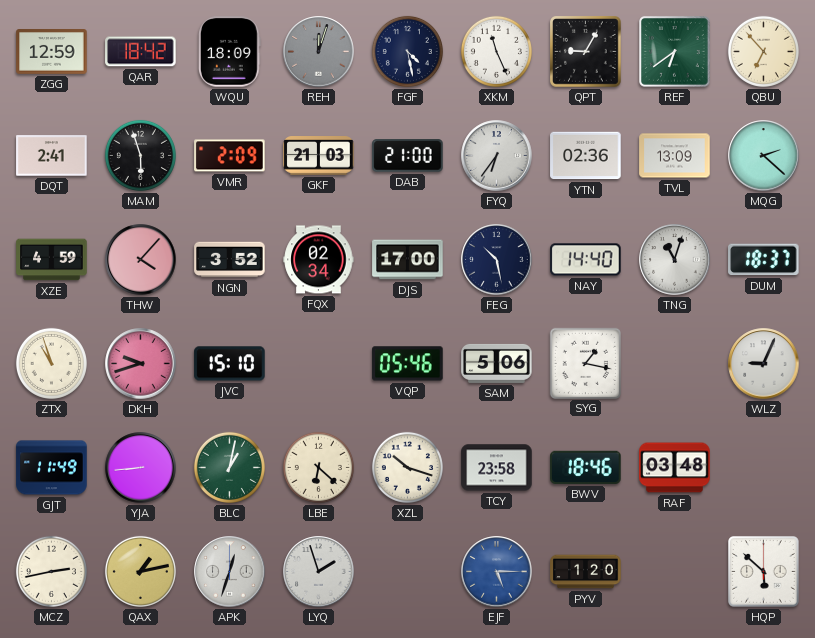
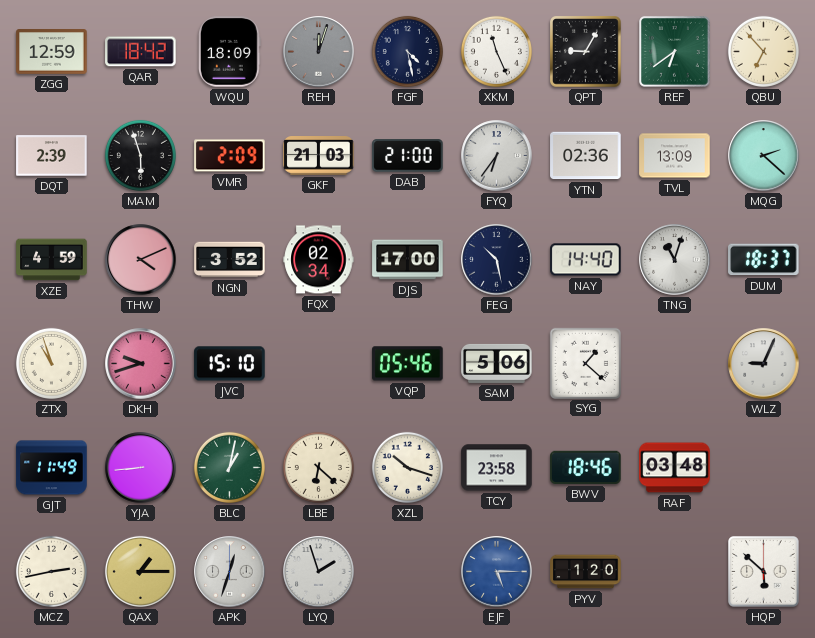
DQT: 2:41 -> 2:39
THW: 4:07 -> 4:11
SYG: 1:17 -> 1:22
QAX: 1:13 -> 1:15
